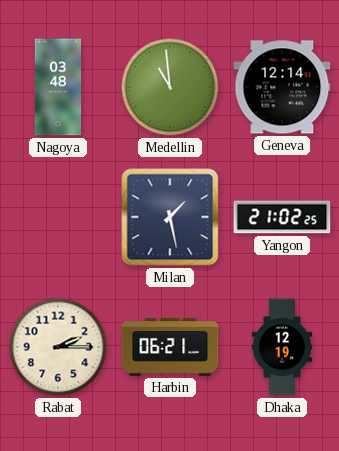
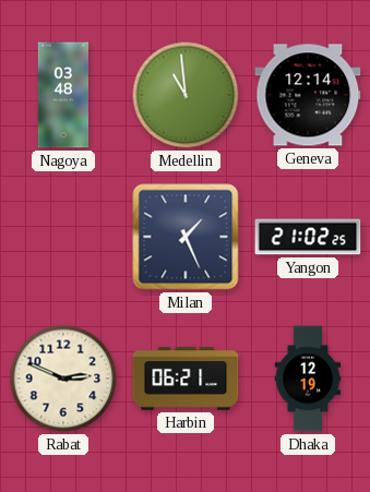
Milan: 1:28 -> 1:26
Rabat: 2:15 -> 2:49
